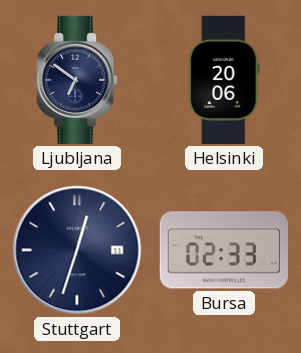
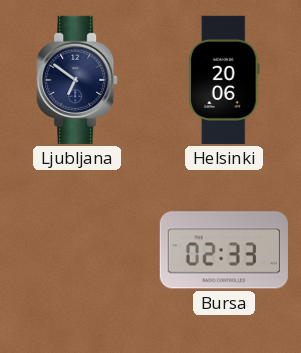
Stuttgart: 12:33 -> none
